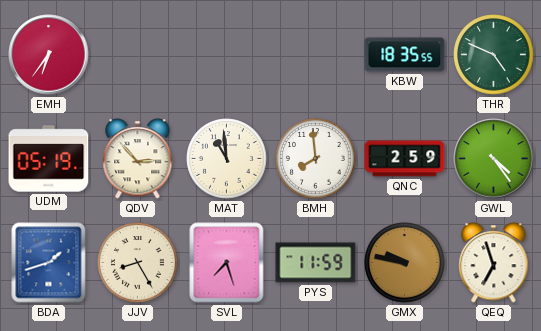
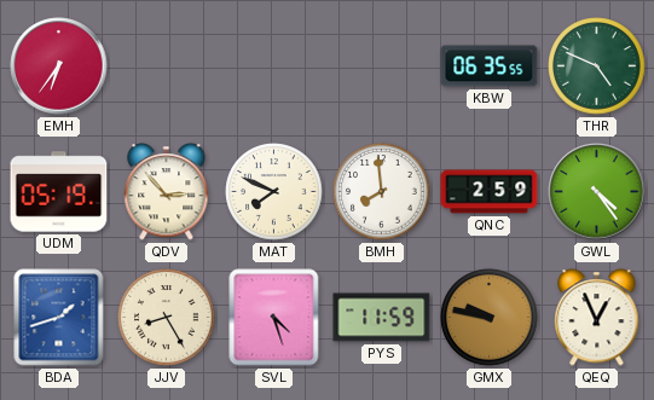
KBW: 18:35 -> 06:35
MAT: 10:59 -> 7:49
SVL: 7:27 -> 4:27
QEQ: 6:57 -> 12:56
